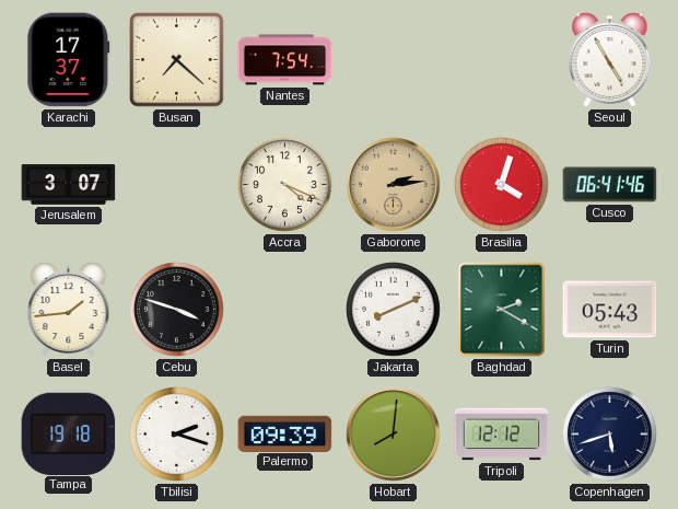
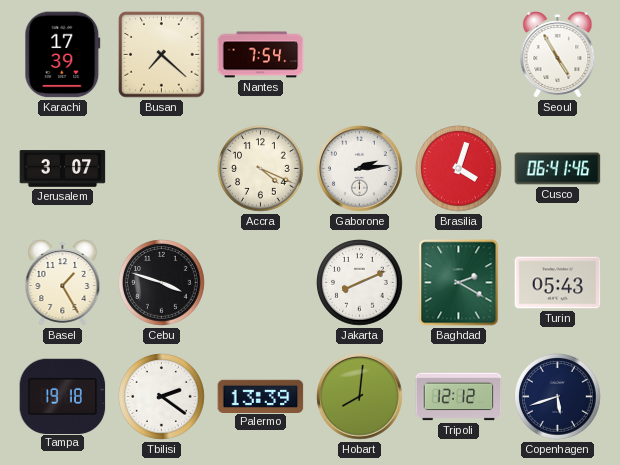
Karachi: 17:37 -> 17:39
Gaborone dial: champagne -> white
Basel: 1:44 -> 1:25
Tbilisi: 2:18 -> 2:21
Palermo: 09:39 -> 13:39
